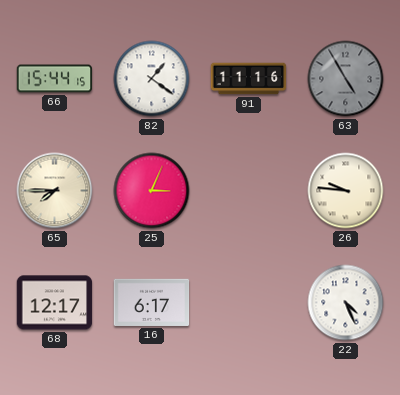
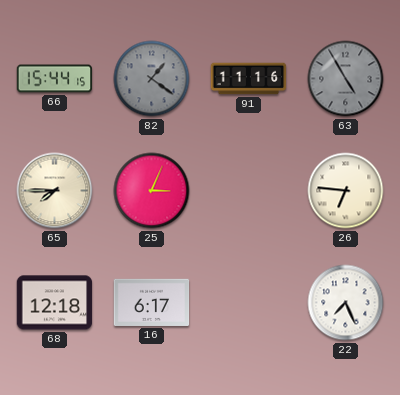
82 dial: white -> grey
26: 9:46 -> 6:46
68: 12:17 -> 12:18
22: 4:26 -> 7:26
